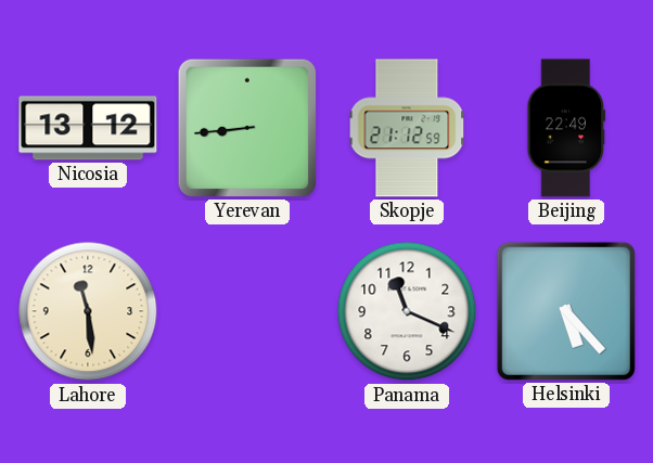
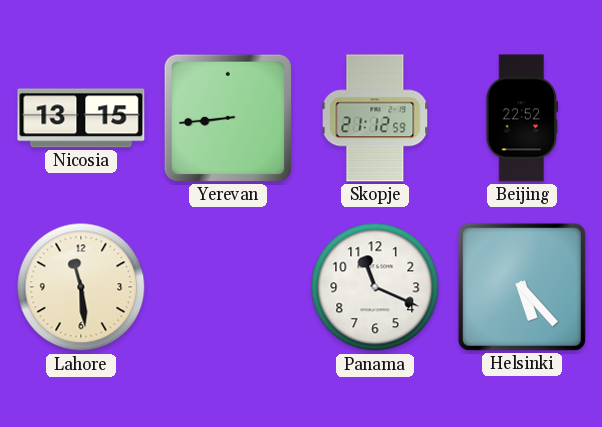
Nicosia: 13:12 -> 13:15
Beijing: 22:49 -> 22:52
